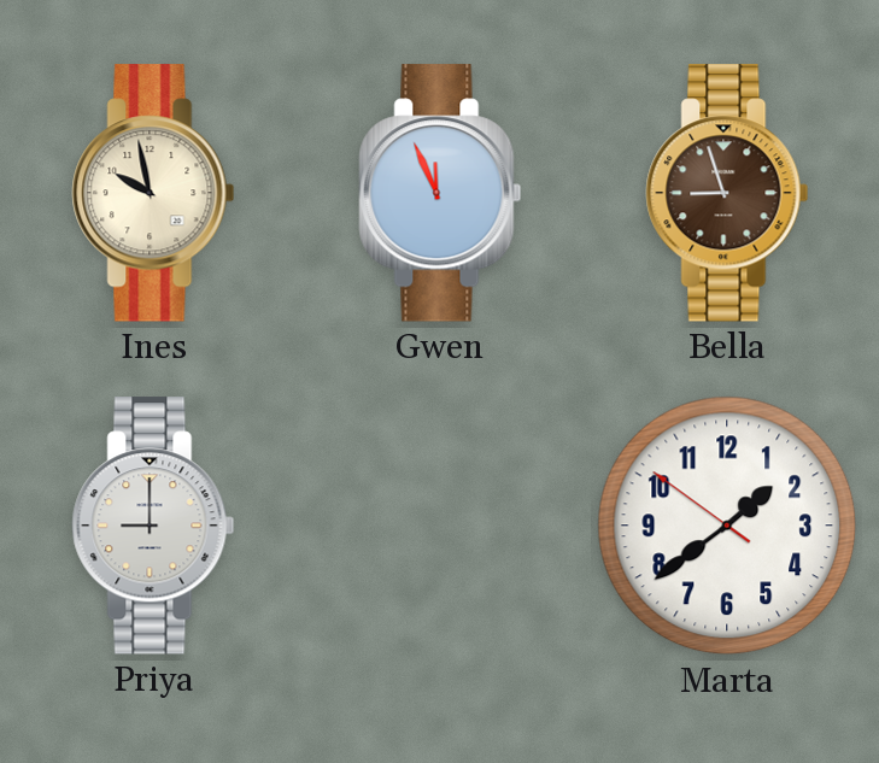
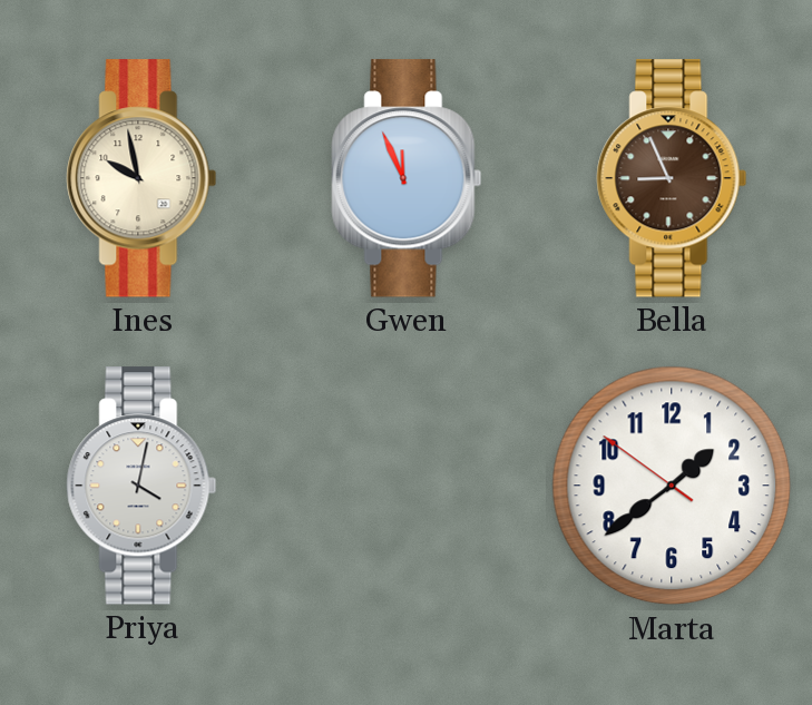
Bella: 8:57 -> 8:56
Priya: 9:00 -> 4:02
